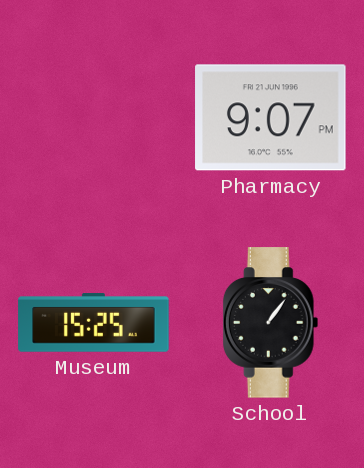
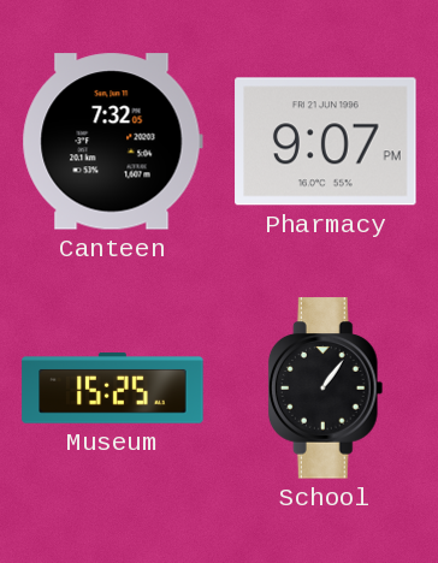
Canteen: none -> 7:32
